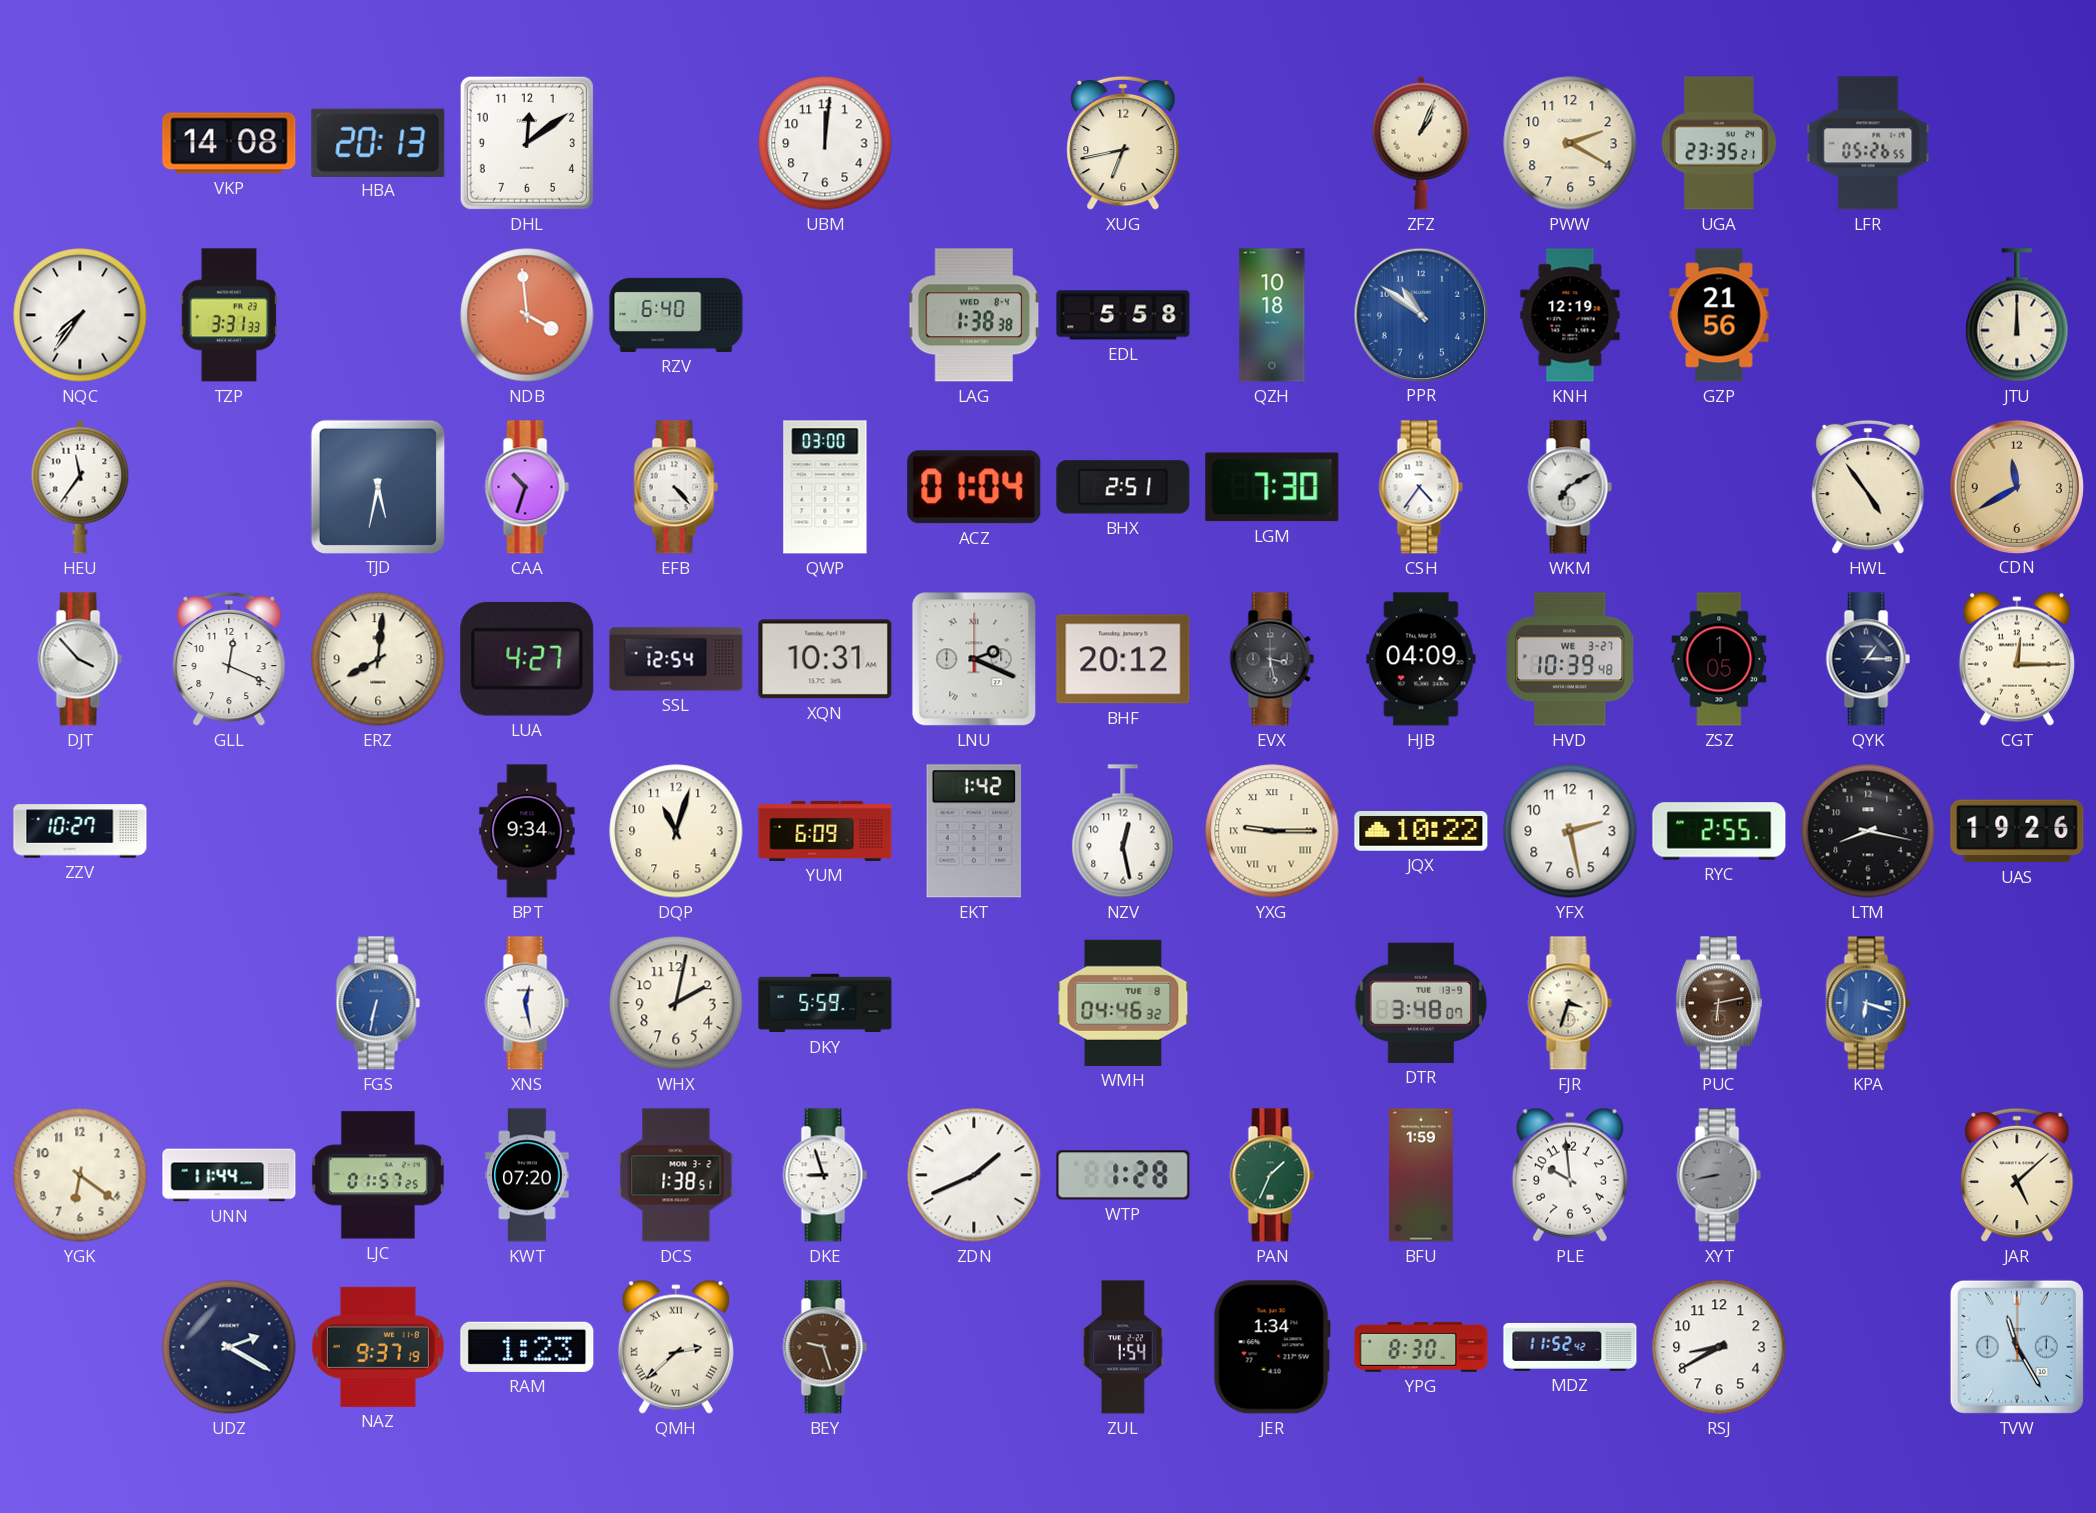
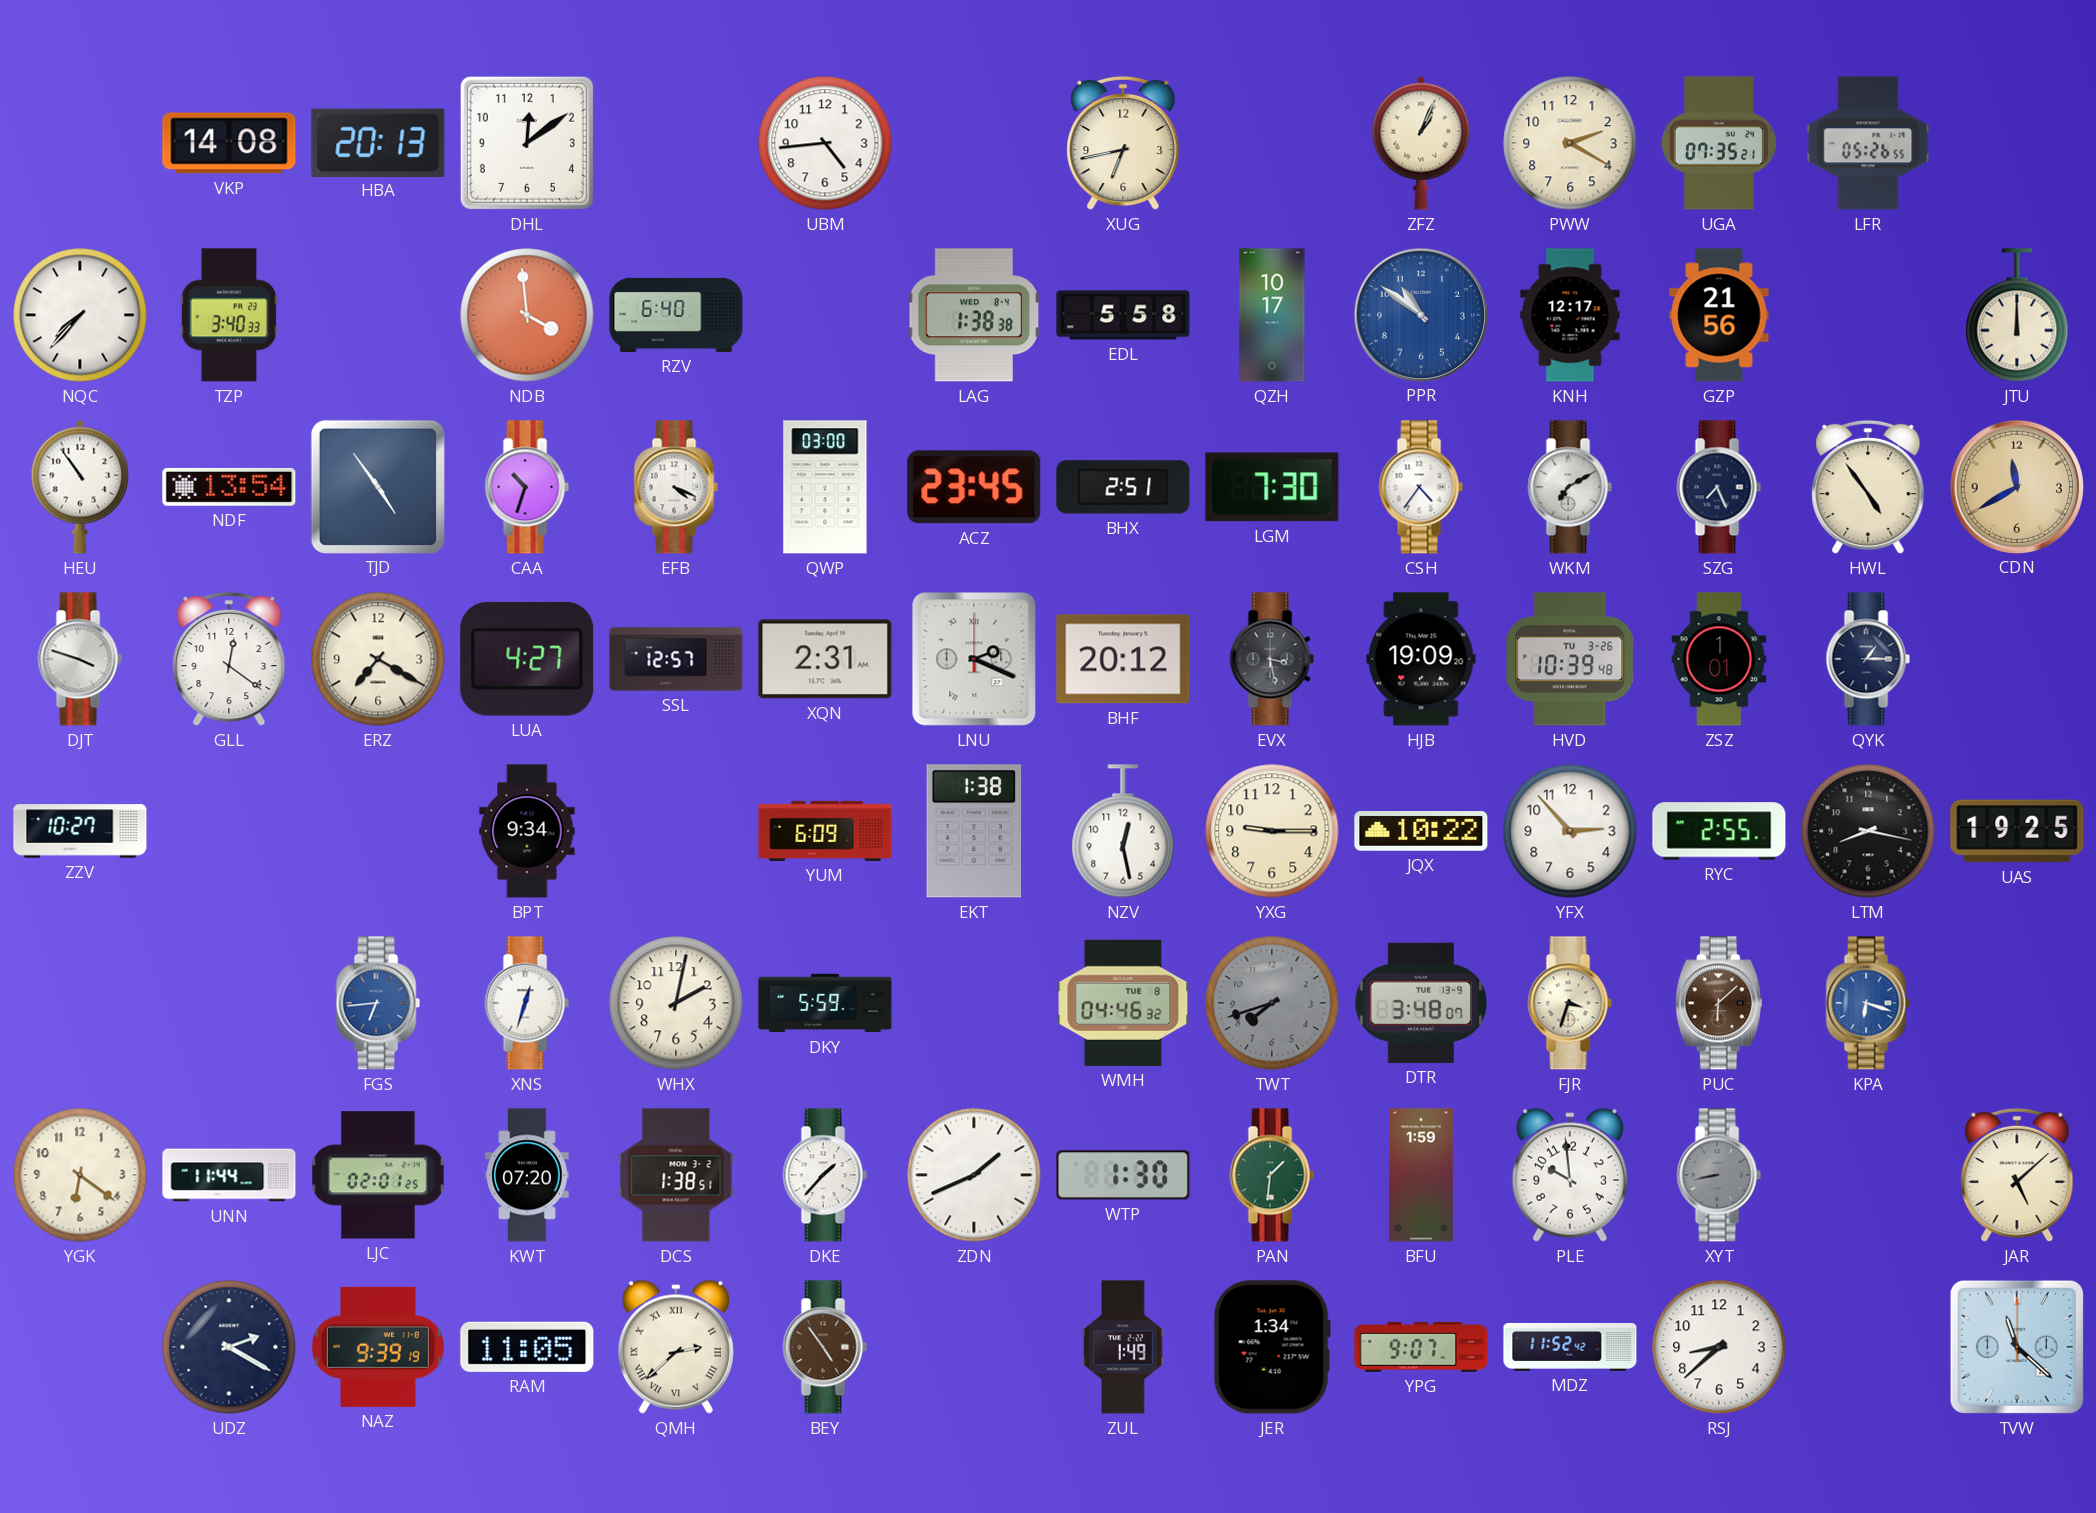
UBM: 12:01 -> 4:44
UGA: 23:35 -> 07:35
NQC: 7:36 -> 7:37
TZP: 3:31 -> 3:40
QZH: 10:18 -> 10:17
KNH: 12:19 -> 12:17
HEU: 11:36 -> 10:54
NDF: none -> 13:54
TJD: 5:32 -> 4:54
EFB: 4:23 -> 4:19
ACZ: 01:04 -> 23:45
SZG: none -> 7:26
DJT: 3:53 -> 3:48
GLL: 12:19 -> 12:21
ERZ: 8:01 -> 7:20
SSL: 12:54 -> 12:57
XQN: 10:31 -> 2:31
HJB: 04:09 -> 19:09
HVD date: WE 3-27 -> TU 3-26
ZSZ: 1:05 -> 1:01
CGT: 12:15 -> none
DQP: 11:03 -> none
EKT: 1:42 -> 1:38
YXG numerals: Roman -> Arabic
YFX: 2:28 -> 2:53
UAS: 19:26 -> 19:25
FGS: 6:32 -> 6:44
XNS: 12:28 -> 12:33
TWT: none -> 7:42
PUC: 6:13 -> 6:08
LJC: 01:57 -> 02:01
DKE: 8:57 -> 1:37
WTP: 1:28 -> 1:30
PAN: 1:34 -> 1:31
NAZ: 9:37 -> 9:39
RAM: 1:23 -> 11:05
BEY: 9:27 -> 4:54
ZUL: 1:54 -> 1:49
YPG: 8:30 -> 9:07
RSJ: 8:40 -> 8:38
TVW: 11:25 -> 11:22
